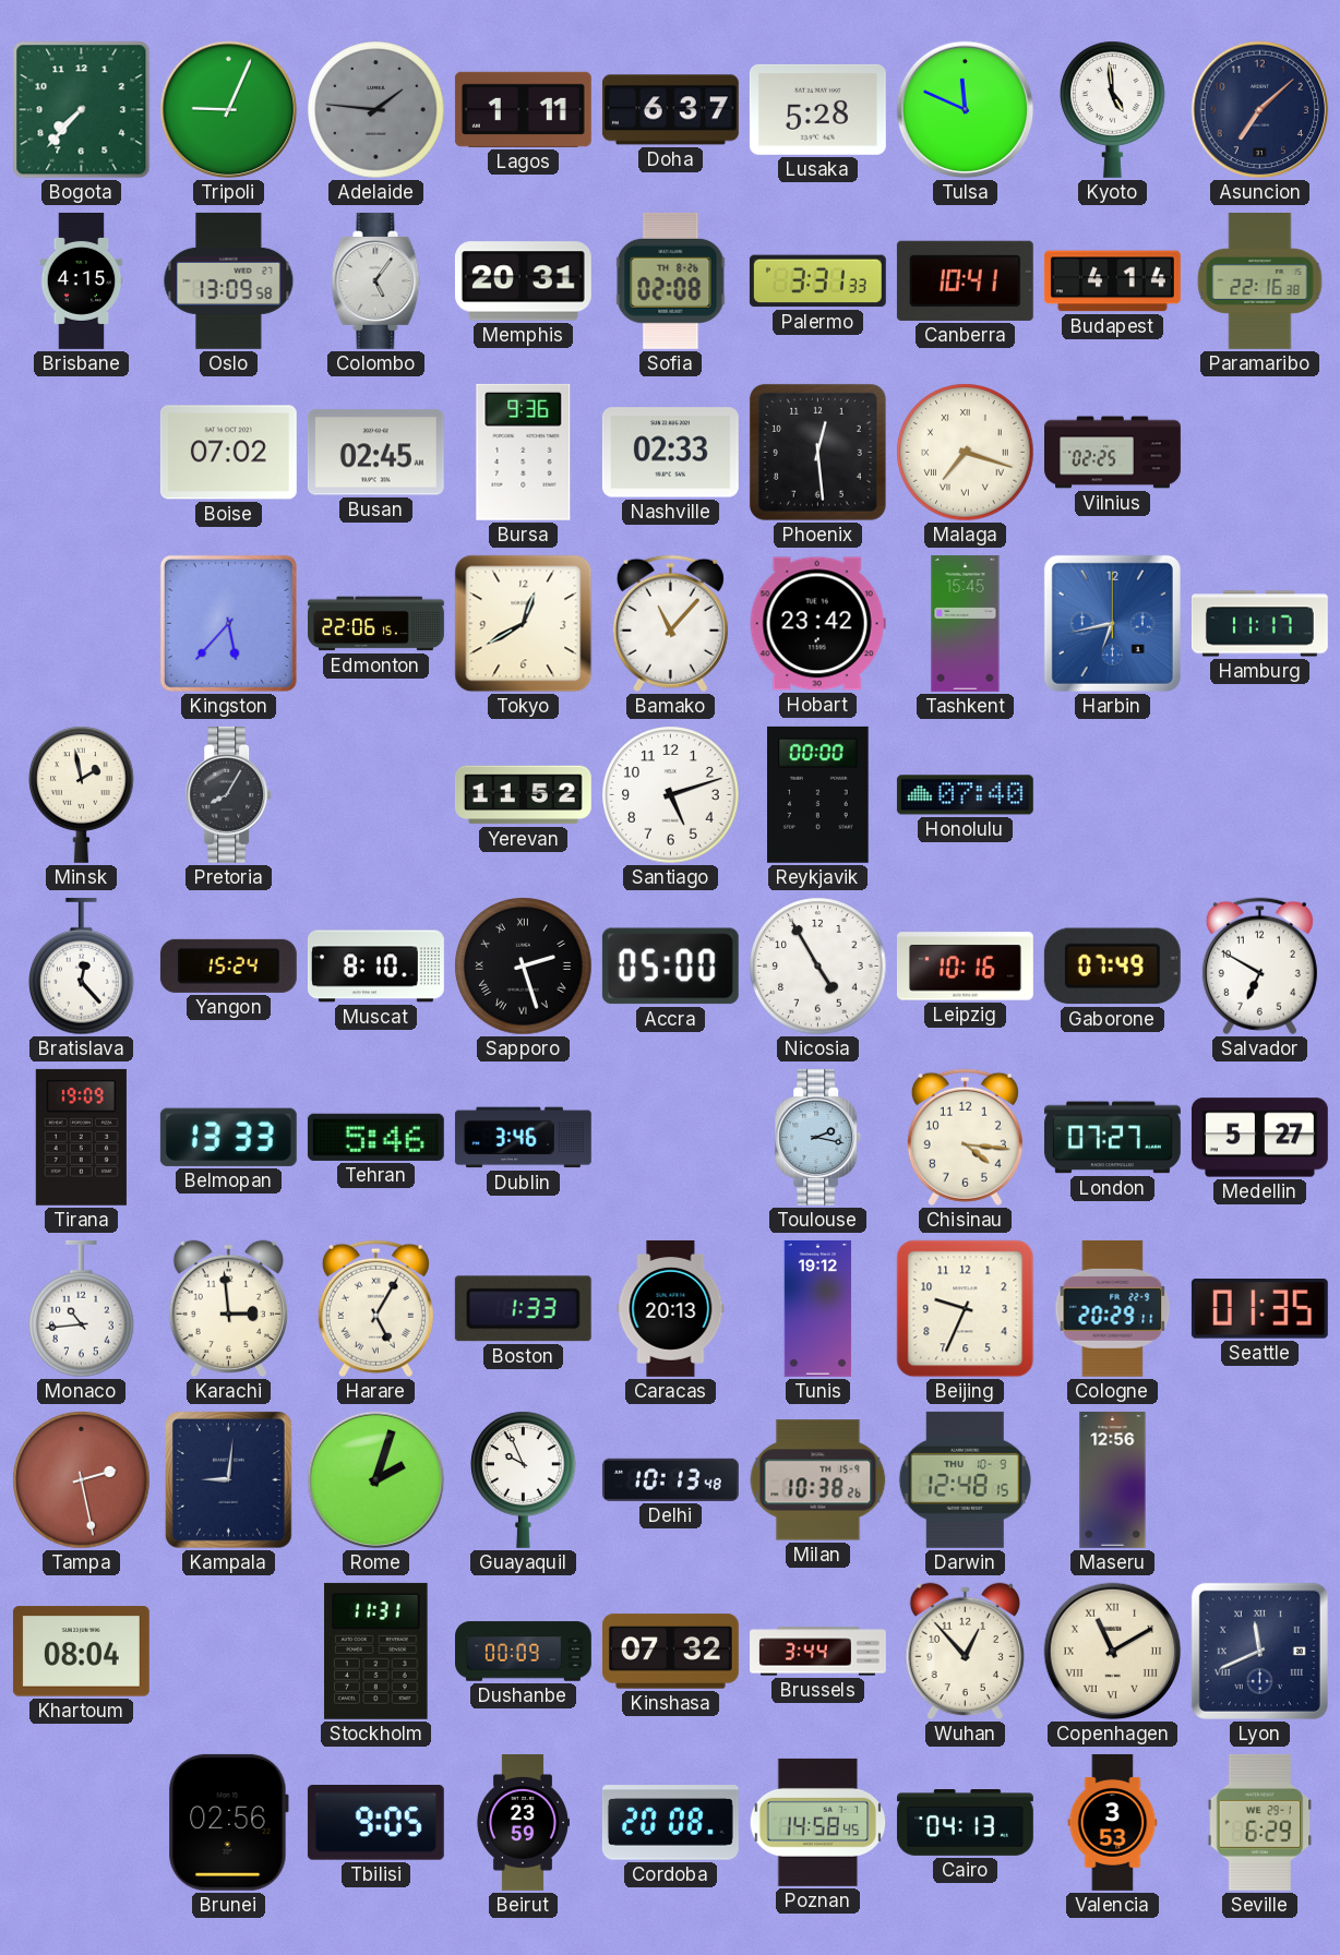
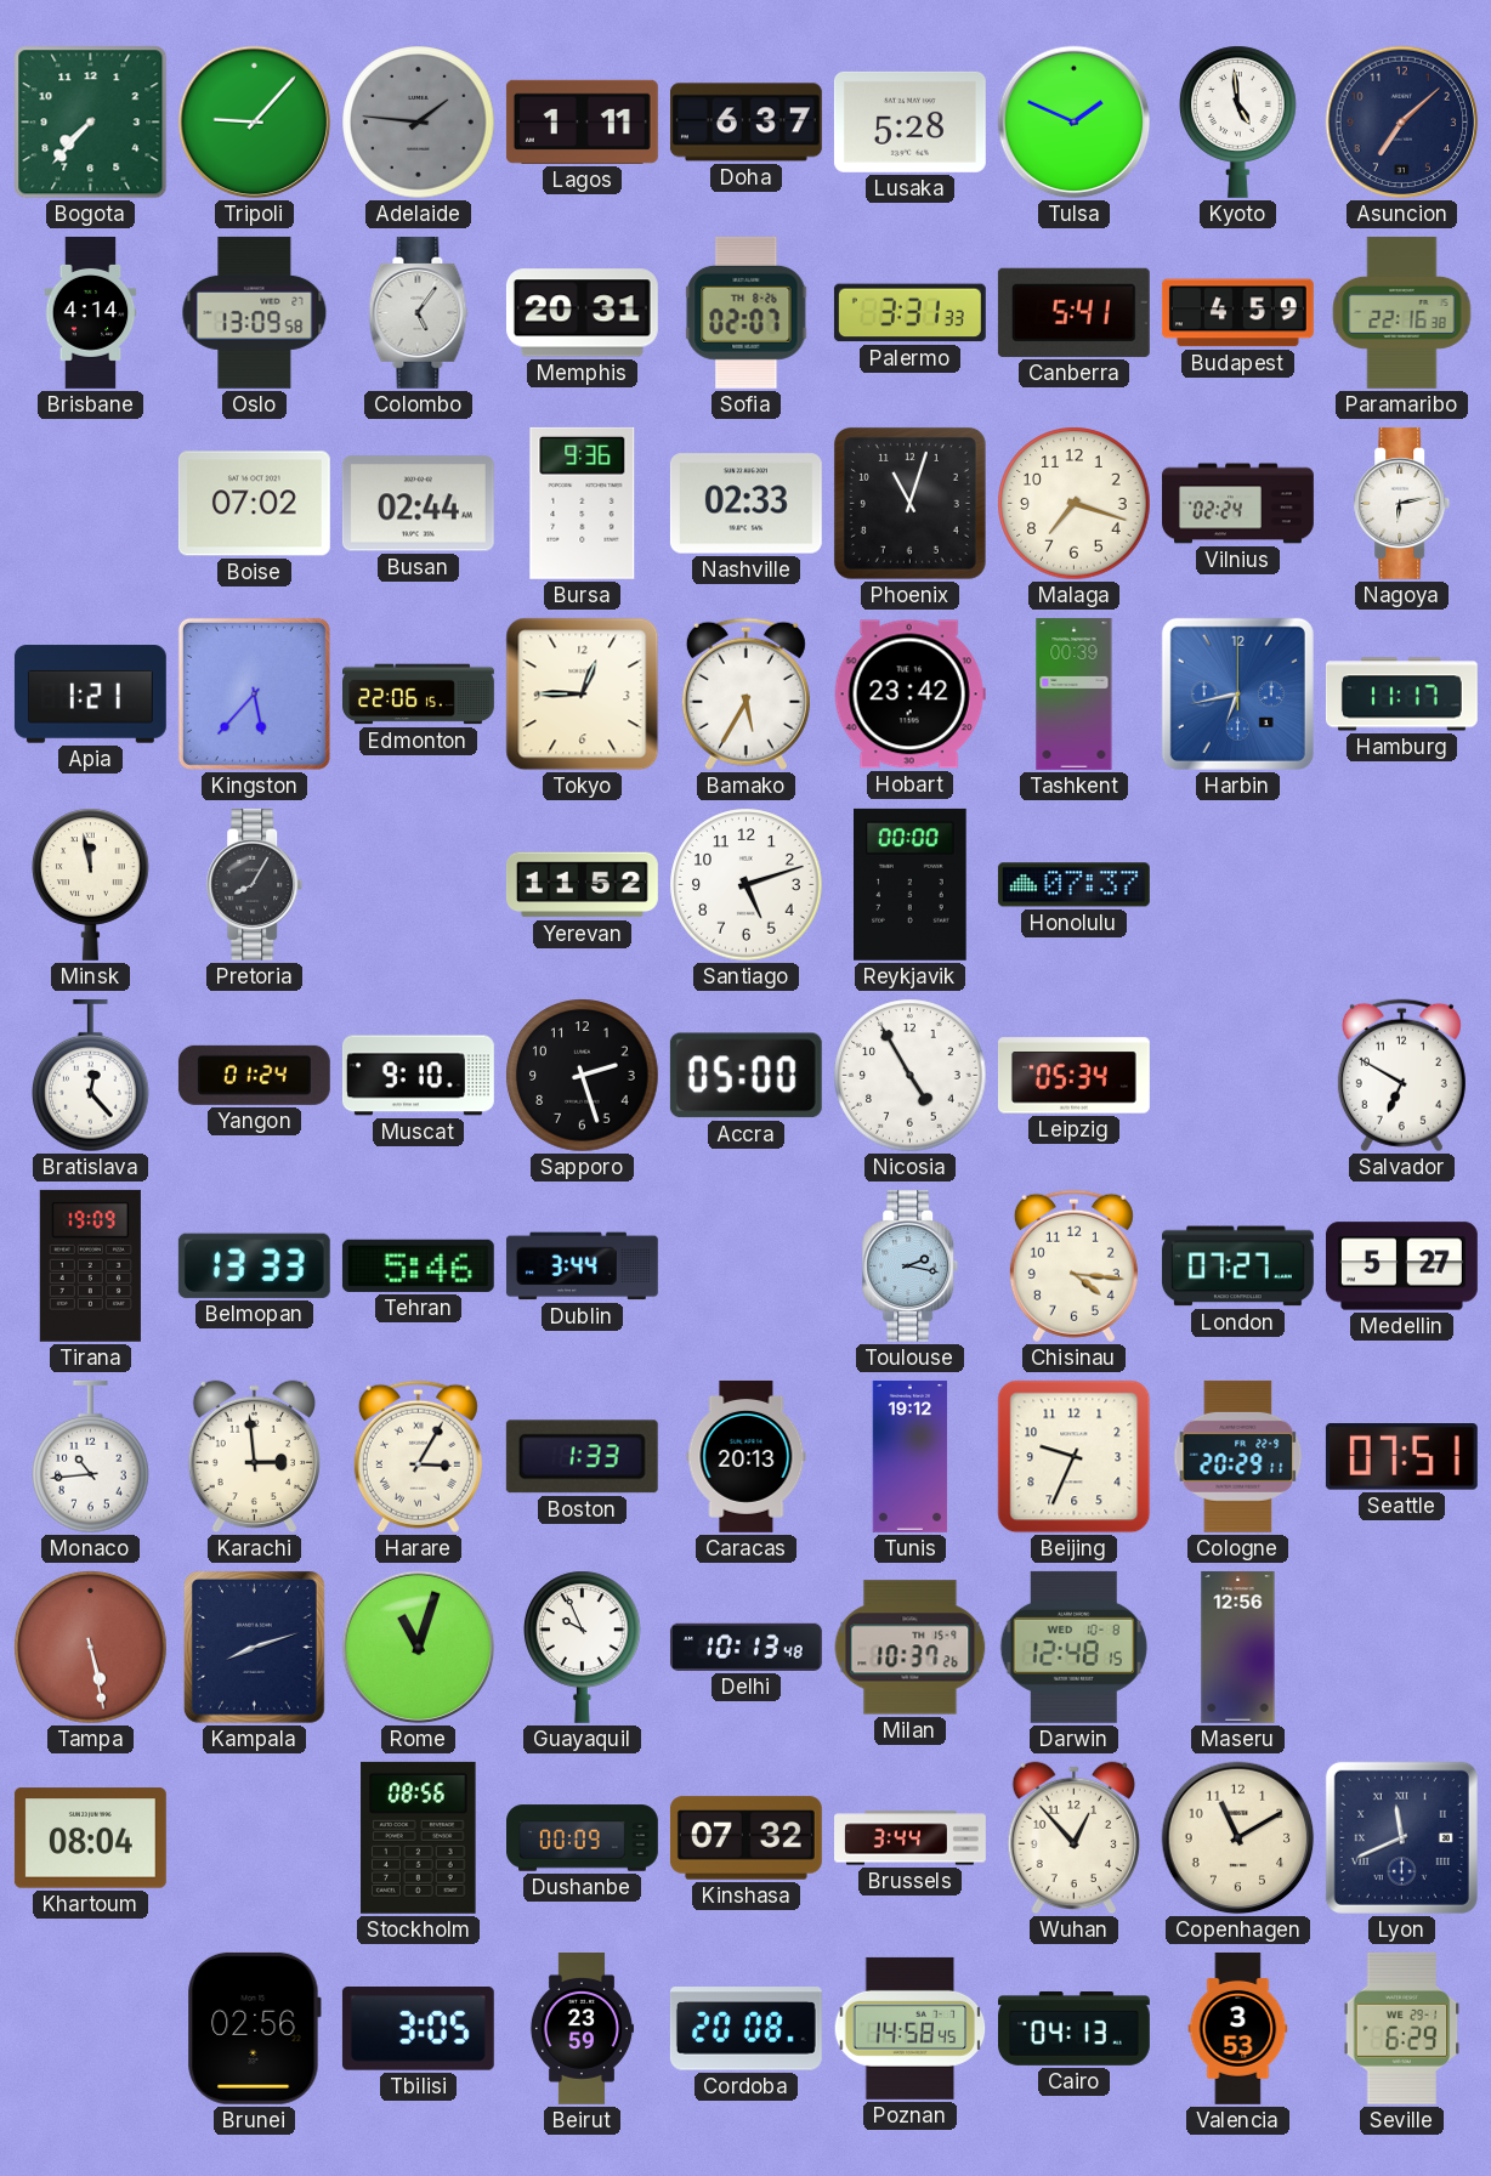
Tripoli: 9:04 -> 9:07
Tulsa: 11:49 -> 1:49
Brisbane: 4:15 -> 4:14
Sofia: 02:08 -> 02:07
Canberra: 10:41 -> 5:41
Budapest: 4:14 -> 4:59
Busan: 02:45 -> 02:44
Phoenix: 12:29 -> 11:03
Malaga numerals: Roman -> Arabic
Vilnius: 02:25 -> 02:24
Nagoya: none -> 6:13
Apia: none -> 1:21
Tokyo: 12:40 -> 12:45
Bamako: 11:07 -> 5:35
Tashkent: 15:45 -> 00:39
Minsk: 1:58 -> 11:58
Honolulu: 07:40 -> 07:37
Yangon: 15:24 -> 01:24
Muscat: 8:10 -> 9:10
Sapporo numerals: Roman -> Arabic
Leipzig: 10:16 -> 05:34
Gaborone: 07:49 -> none
Dublin: 3:46 -> 3:44
Harare: 5:05 -> 3:05
Seattle: 01:35 -> 07:51
Tampa: 2:28 -> 5:28
Kampala: 9:01 -> 8:12
Rome: 2:03 -> 11:03
Milan: 10:38 -> 10:37
Darwin date: THU 10-9 -> WED 10-8
Stockholm: 11:31 -> 08:56
Copenhagen numerals: Roman -> Arabic
Tbilisi: 9:05 -> 3:05
